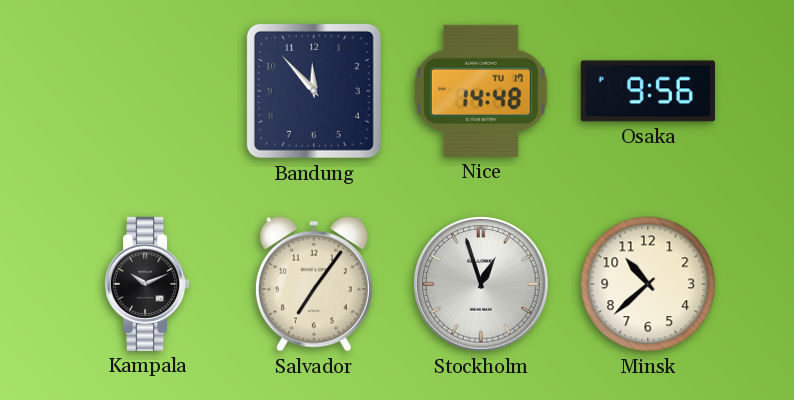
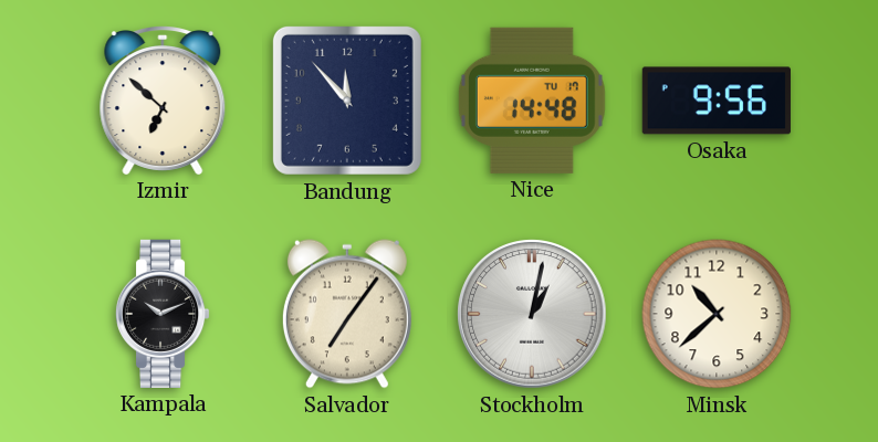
Izmir: none -> 6:52
Stockholm: 12:57 -> 1:02
